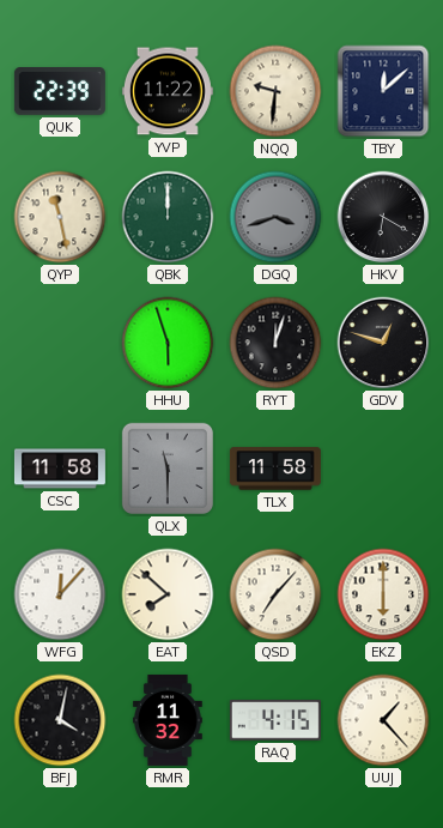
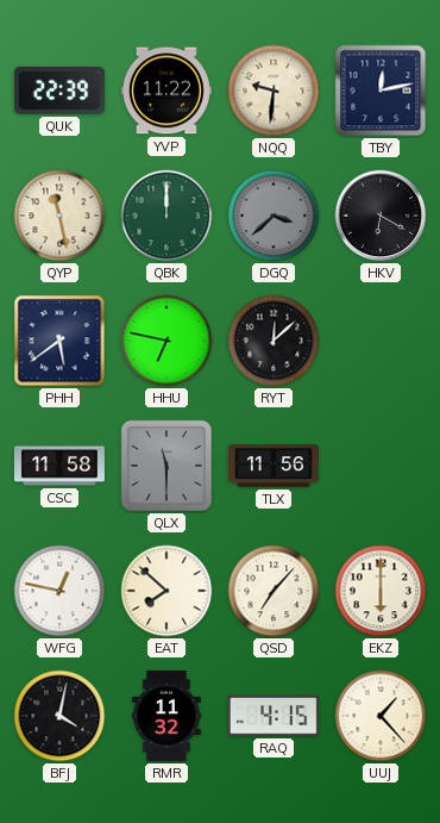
TBY: 12:08 -> 12:13
DGQ: 3:42 -> 3:38
PHH: none -> 5:39
HHU: 5:57 -> 6:47
RYT: 12:03 -> 12:08
GDV: 12:48 -> none
TLX: 11:58 -> 11:56
WFG: 12:07 -> 12:47
